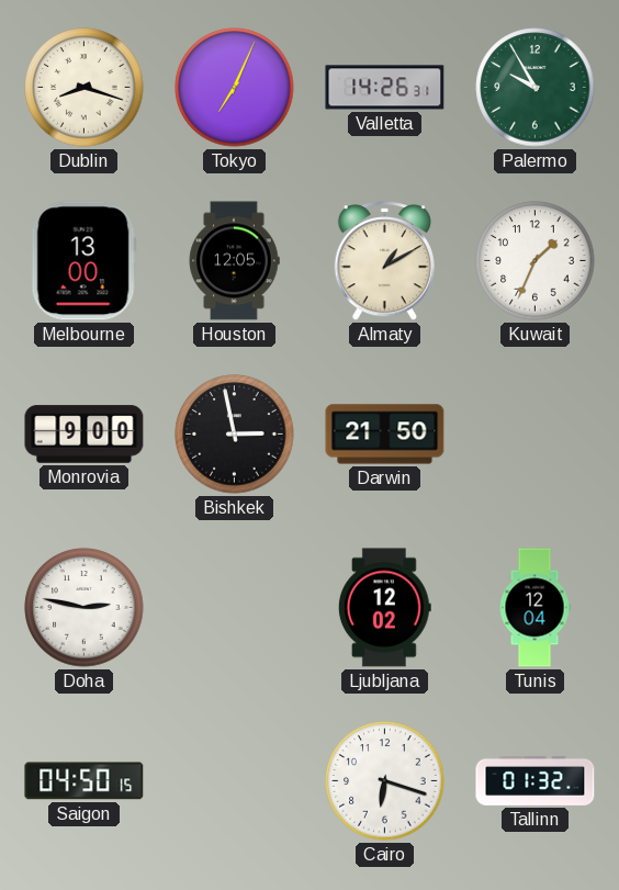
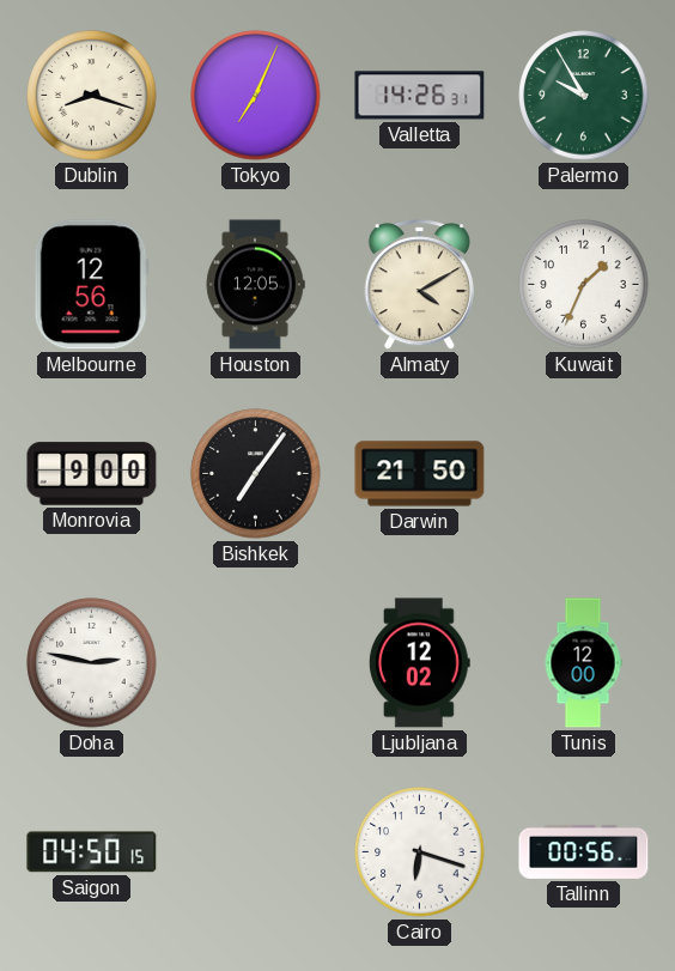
Melbourne: 13:00 -> 12:56
Almaty: 1:10 -> 4:10
Bishkek: 2:58 -> 7:06
Tunis: 12:04 -> 12:00
Tallinn: 01:32 -> 00:56
